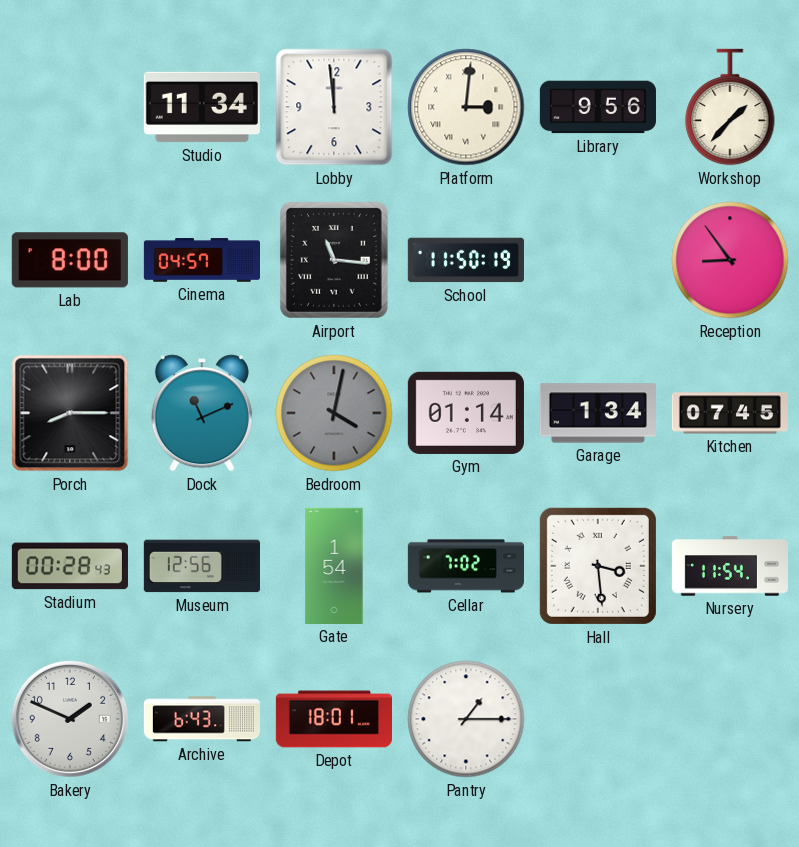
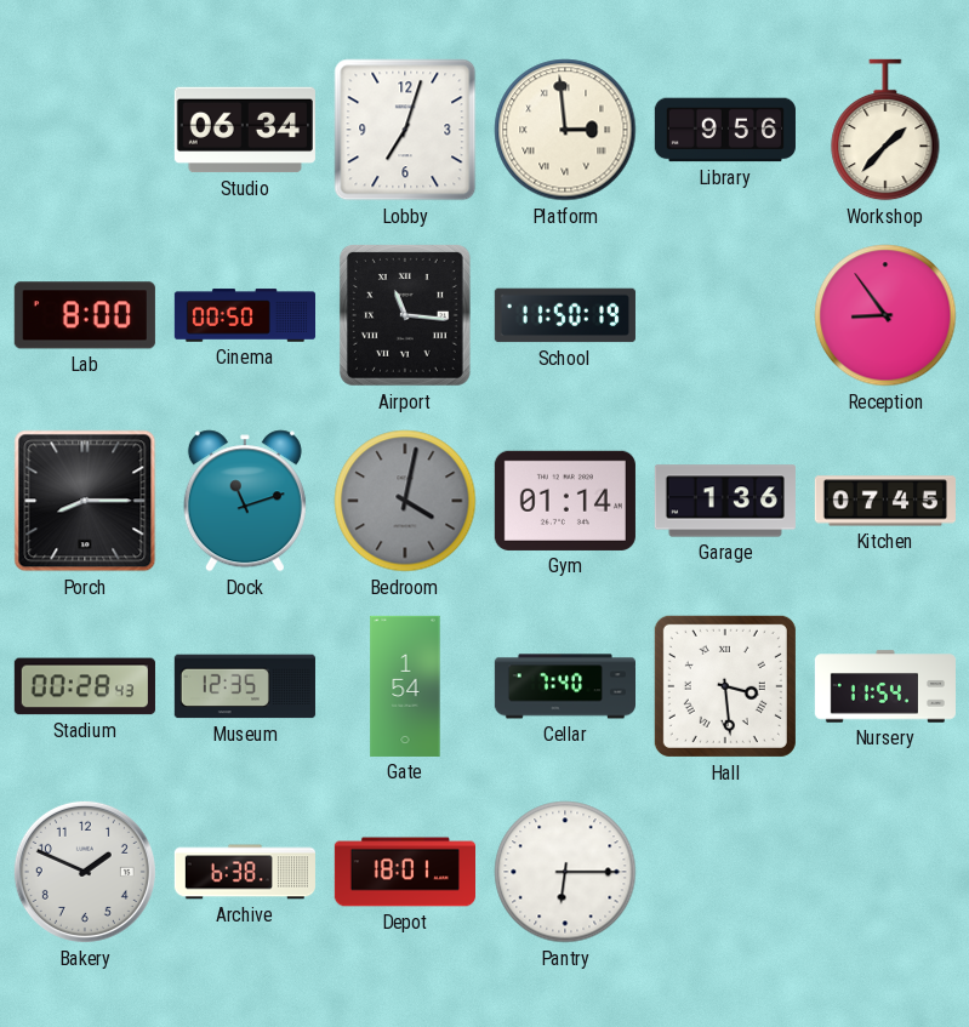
Studio: 11:34 -> 06:34
Lobby: 11:59 -> 7:03
Platform: 3:01 -> 2:59
Cinema: 04:57 -> 00:50
Dock: 11:11 -> 11:12
Garage: 1:34 -> 1:36
Museum: 12:56 -> 12:35
Cellar: 7:02 -> 7:40
Archive: 6:43 -> 6:38
Pantry: 1:15 -> 6:15
